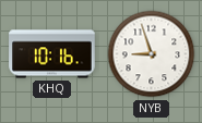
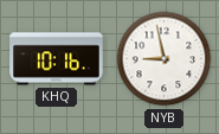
NYB: 8:57 -> 8:58
